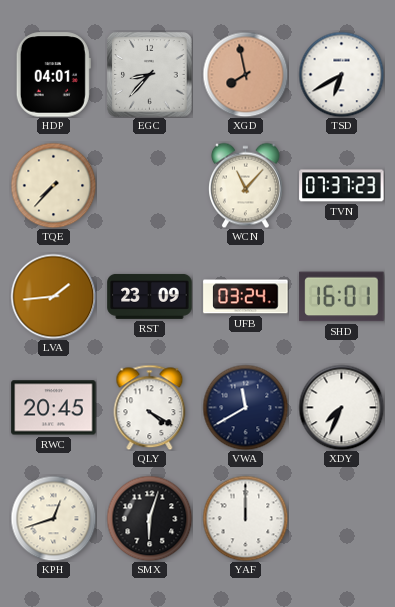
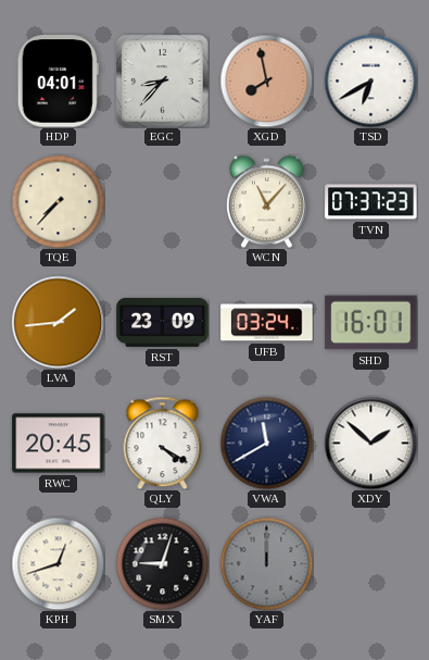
XDY: 7:34 -> 1:52
SMX: 6:03 -> 9:03
YAF dial: white -> grey
